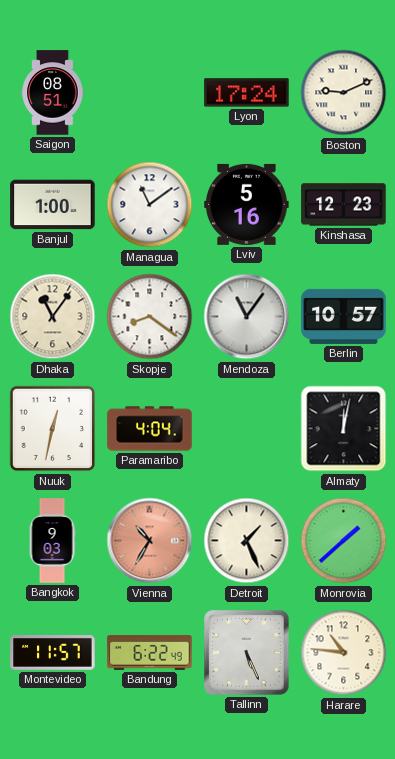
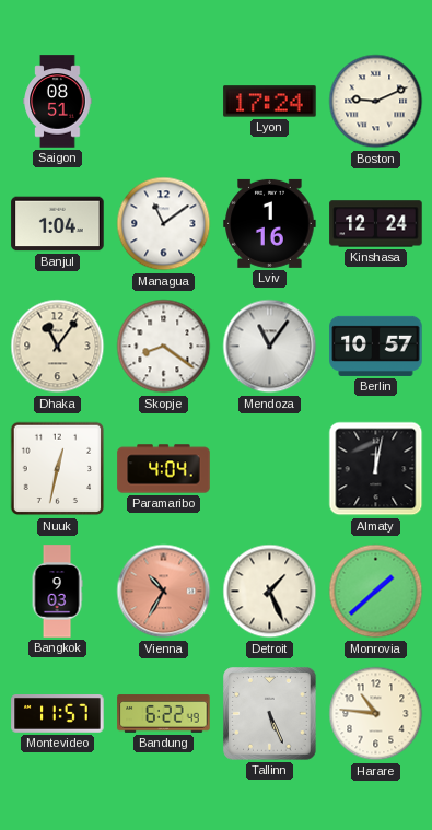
Banjul: 1:00 -> 1:04
Lviv: 5:16 -> 1:16
Kinshasa: 12:23 -> 12:24
